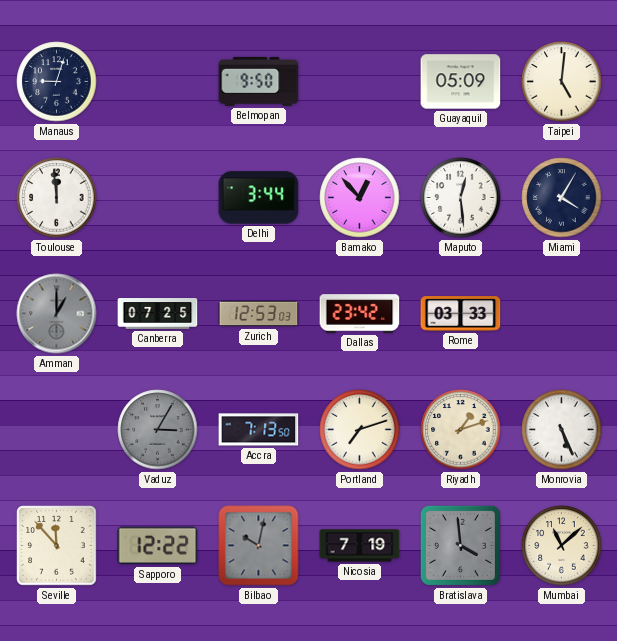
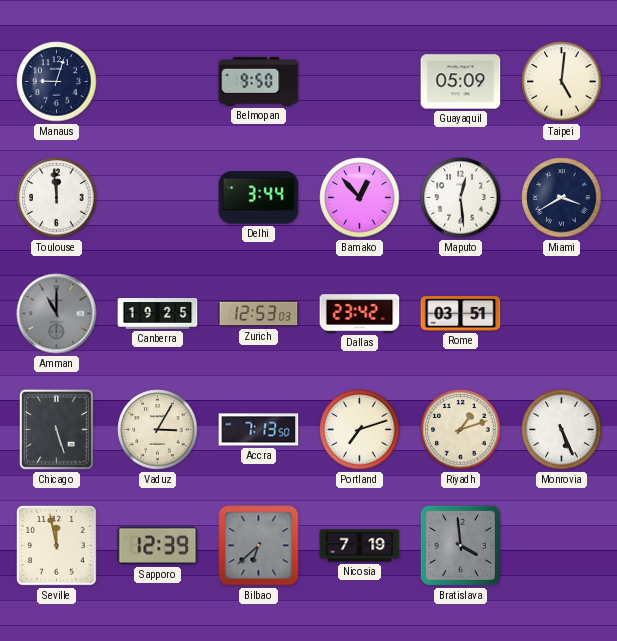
Miami: 4:05 -> 3:40
Amman: 1:00 -> 11:00
Canberra: 07:25 -> 19:25
Rome: 03:33 -> 03:51
Chicago: none -> 5:27
Vaduz dial: grey -> cream
Seville: 11:53 -> 11:58
Sapporo: 12:22 -> 12:39
Bilbao: 10:02 -> 6:38
Mumbai: 11:08 -> none
